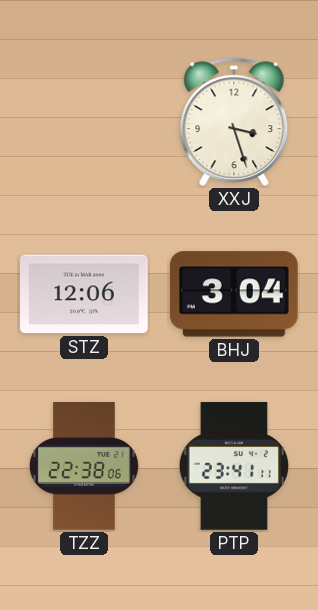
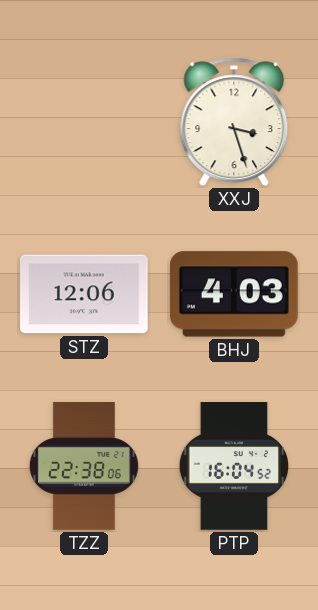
BHJ: 3:04 -> 4:03
PTP: 23:41 -> 16:04
